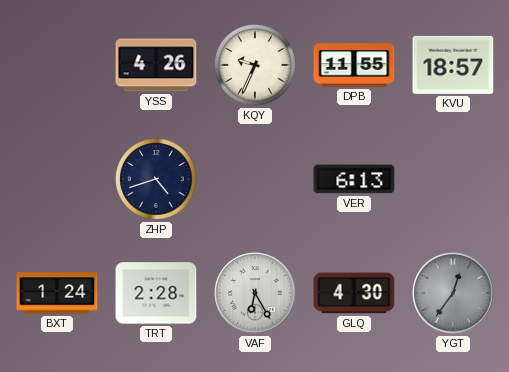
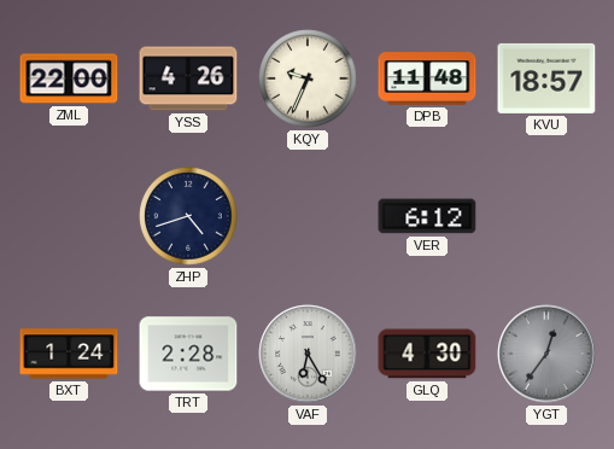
ZML: none -> 22:00
DPB: 11:55 -> 11:48
VER: 6:13 -> 6:12
